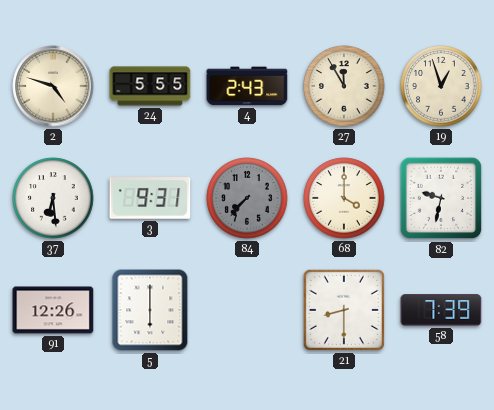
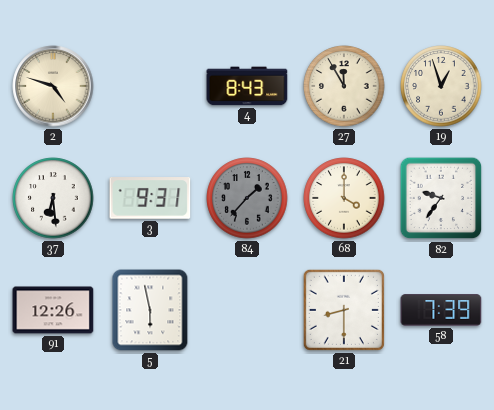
24: 5:55 -> none
4: 2:43 -> 8:43
84: 7:37 -> 1:37
82: 9:32 -> 9:36
5: 6:00 -> 5:58
